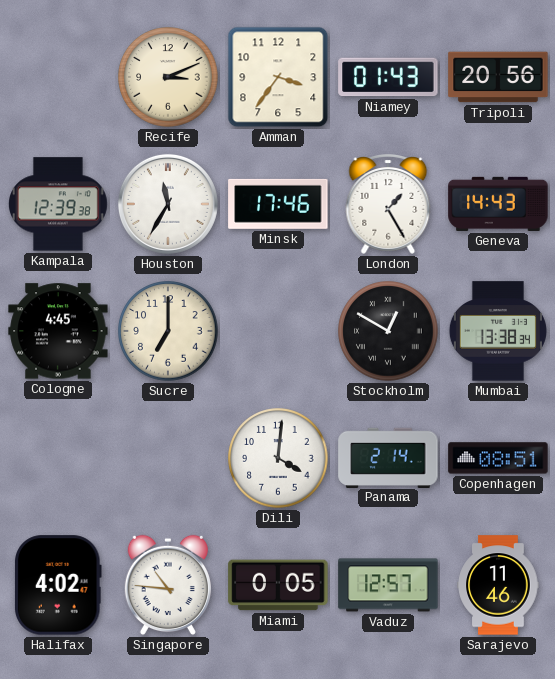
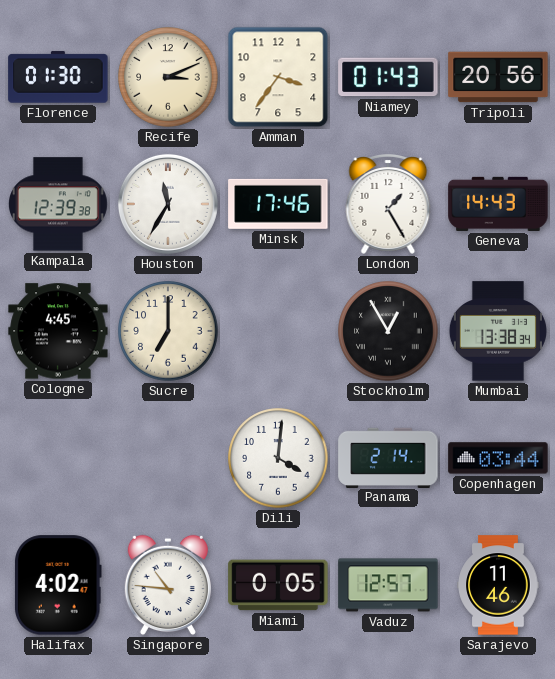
Florence: none -> 01:30
Stockholm: 12:50 -> 12:55
Copenhagen: 08:51 -> 03:44
